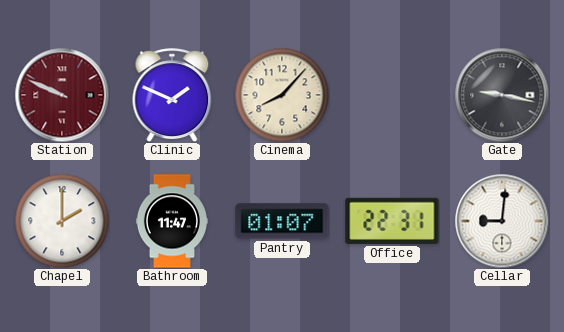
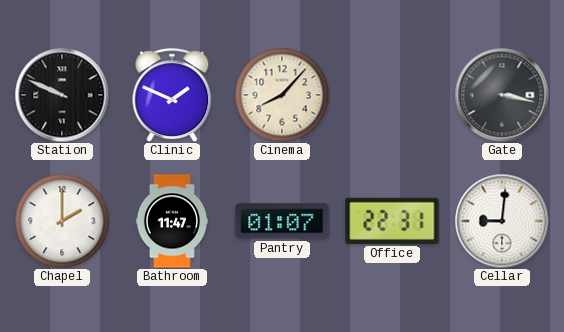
Station dial: burgundy -> black
Gate: 9:17 -> 3:17
